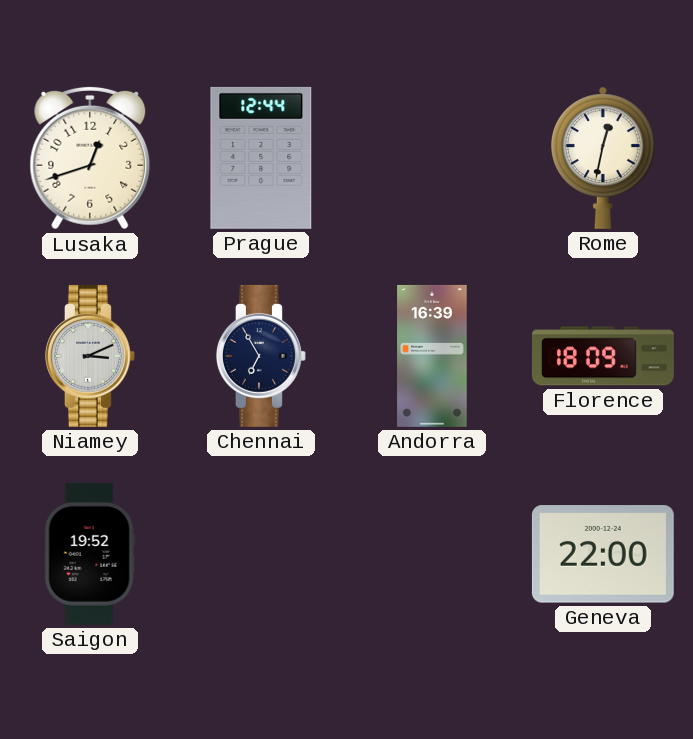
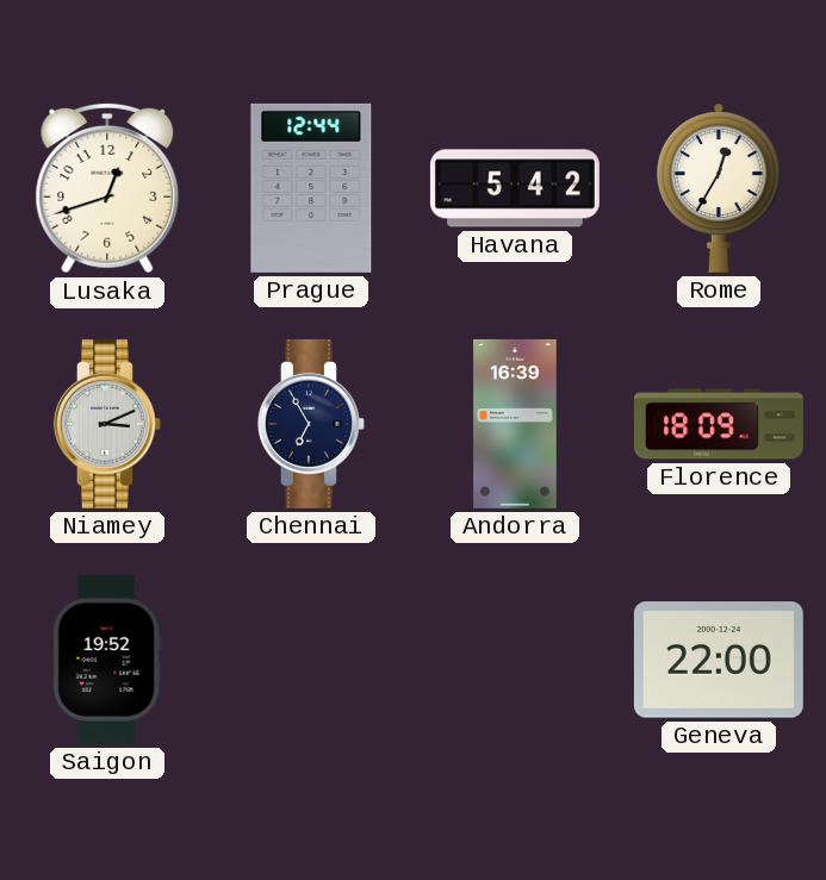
Havana: none -> 5:42
Rome: 12:32 -> 12:35
